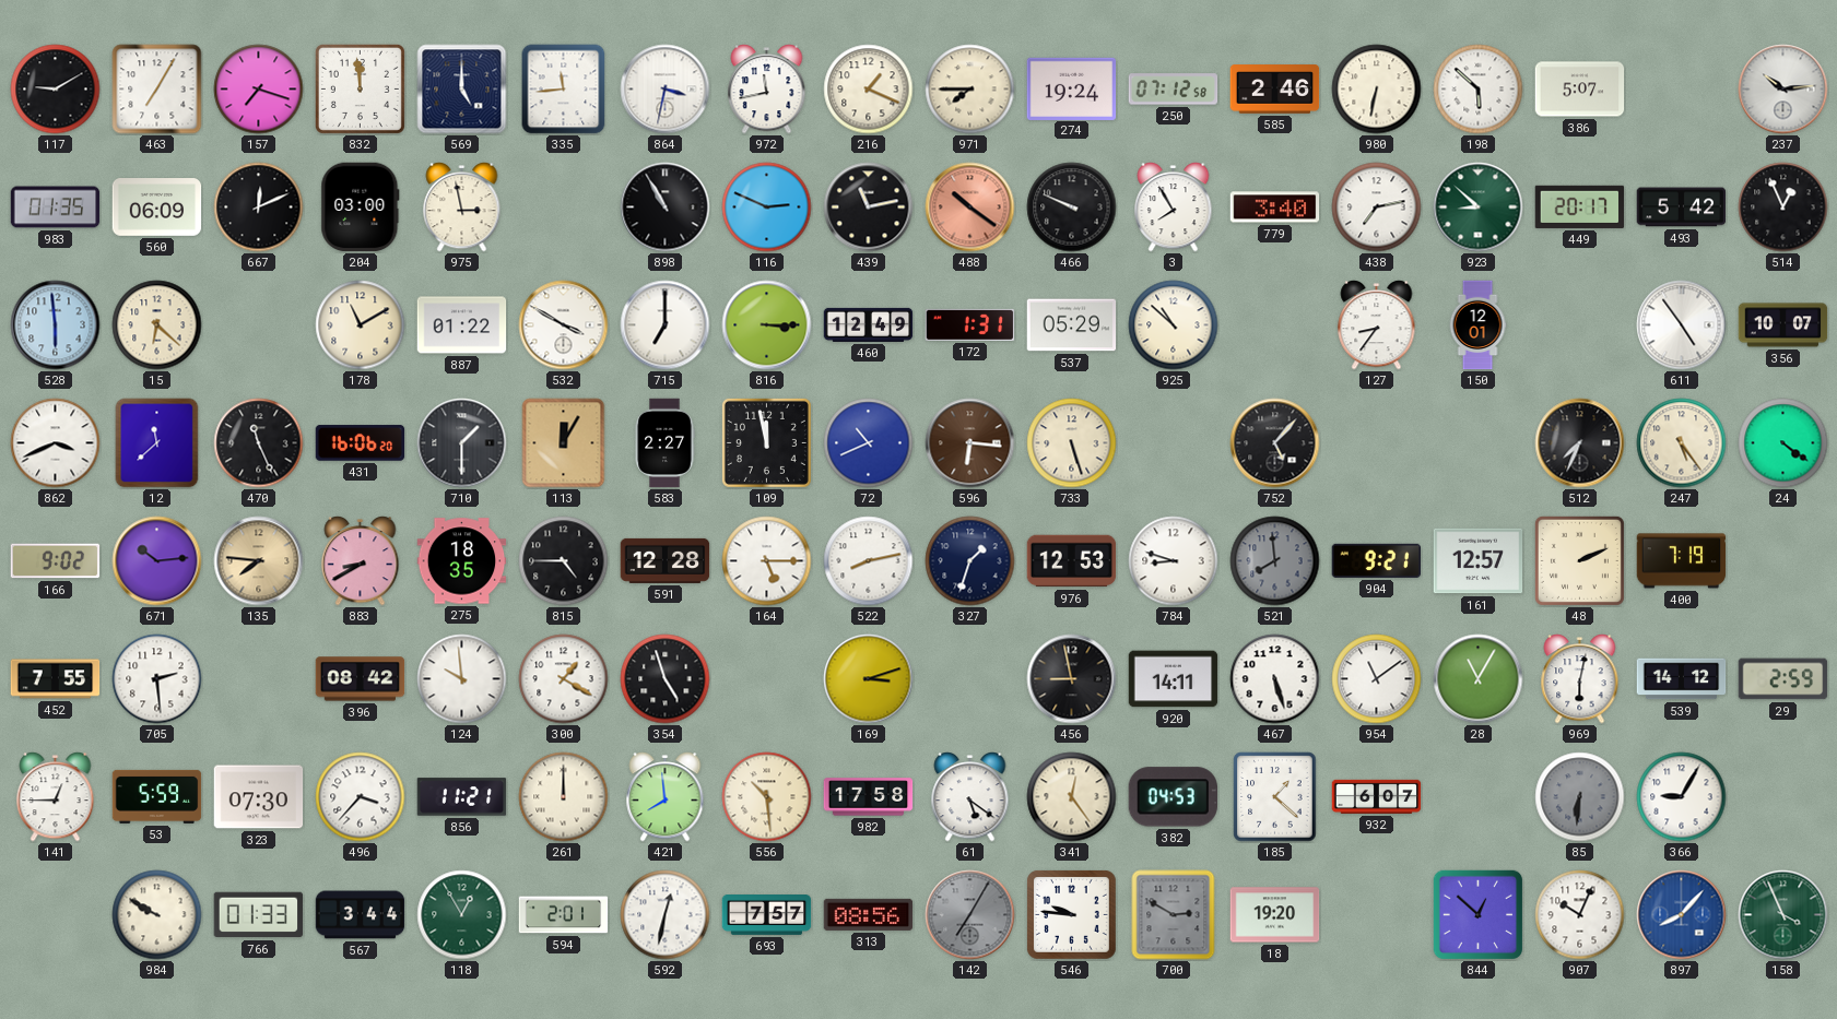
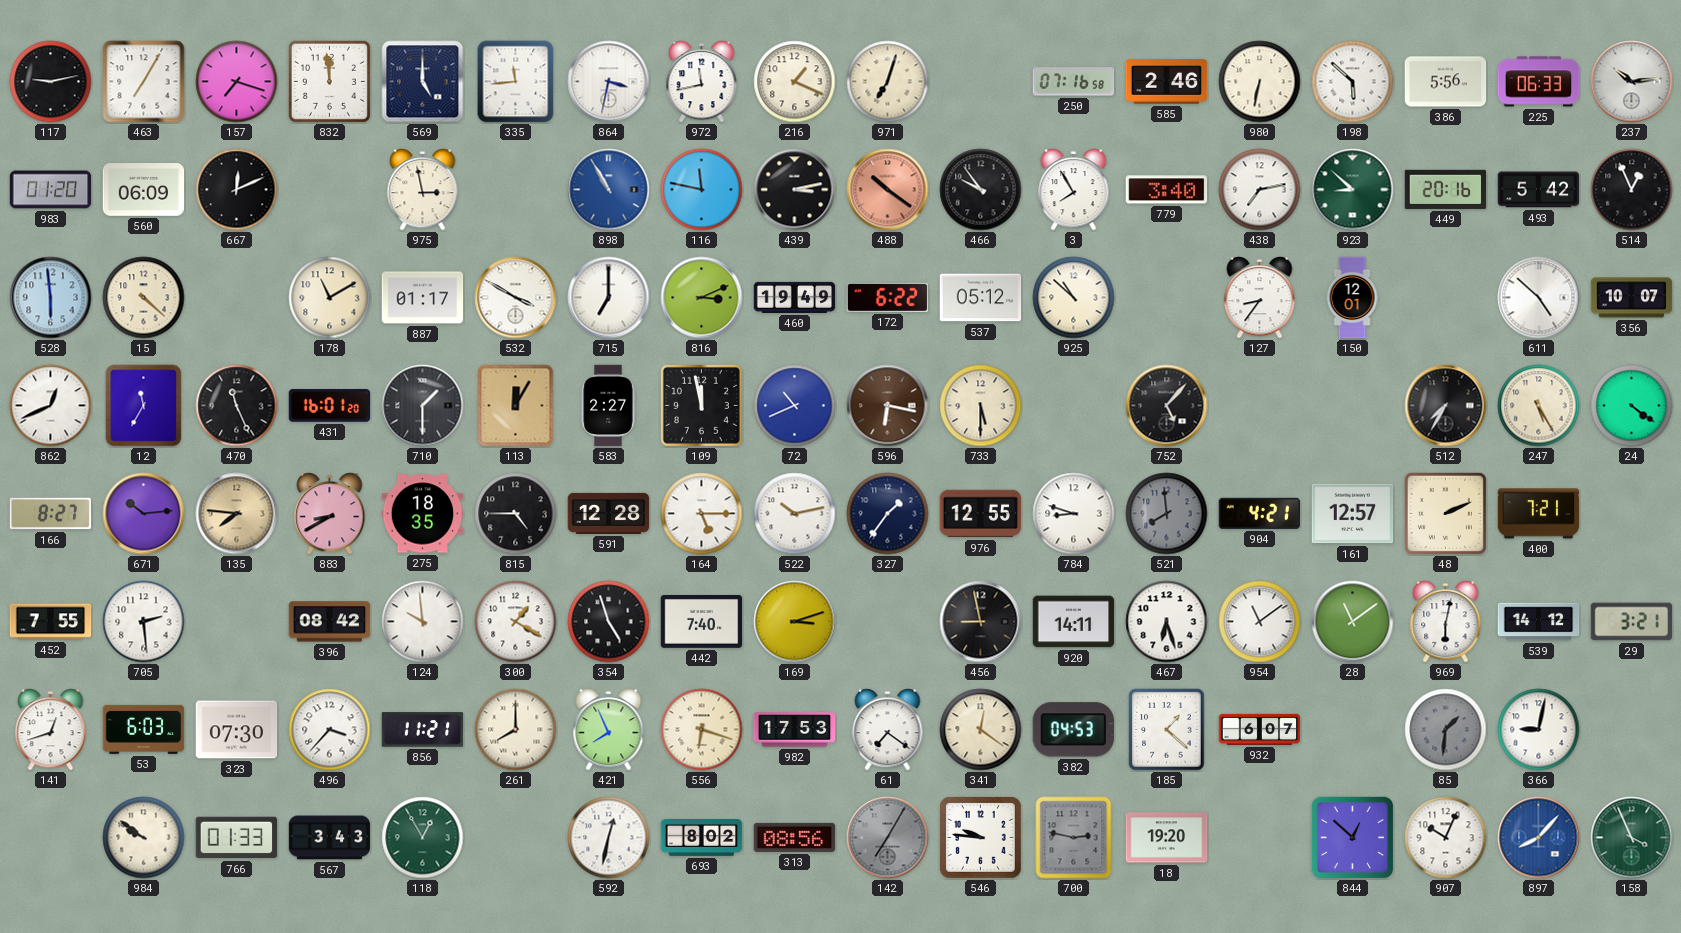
117: 9:10 -> 9:13
971: 7:45 -> 7:03
274: 19:24 -> none
250: 07:12 -> 07:16
386: 5:07 -> 5:56
225: none -> 06:33
983: 01:35 -> 01:20
204: 03:00 -> none
898 dial: black -> blue
116: 2:49 -> 11:47
439: 11:13 -> 3:13
466: 9:49 -> 9:54
449: 20:17 -> 20:16
15: 6:22 -> 4:22
887: 01:22 -> 01:17
816: 3:15 -> 3:11
460: 12:49 -> 19:49
172: 1:31 -> 6:22
537: 05:29 -> 05:12
611: 4:54 -> 4:52
862: 3:41 -> 12:41
12: 11:38 -> 11:35
431: 16:06 -> 16:01
596: 6:16 -> 6:17
733: 5:27 -> 5:30
512: 7:34 -> 7:35
247: 5:24 -> 5:25
166: 9:02 -> 8:27
522: 8:13 -> 10:13
327: 1:33 -> 1:36
976: 12:53 -> 12:55
904: 9:21 -> 4:21
400: 7:19 -> 7:21
442: none -> 7:40
467: 5:27 -> 6:27
28: 11:05 -> 11:09
29: 2:59 -> 3:21
141: 12:45 -> 12:42
53: 5:59 -> 6:03
261: 12:00 -> 8:00
421: 7:59 -> 7:56
556: 10:29 -> 6:18
982: 17:58 -> 17:53
61: 5:21 -> 7:21
341: 12:24 -> 12:21
85: 6:31 -> 1:31
366: 9:05 -> 9:02
984: 9:50 -> 9:51
567: 3:44 -> 3:43
594: 2:01 -> none
693: 7:57 -> 8:02
700: 2:50 -> 2:47
